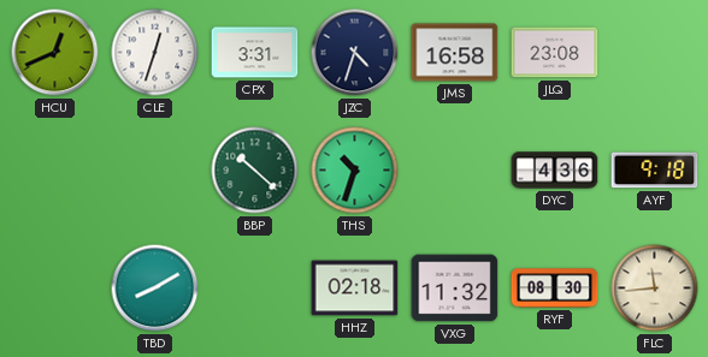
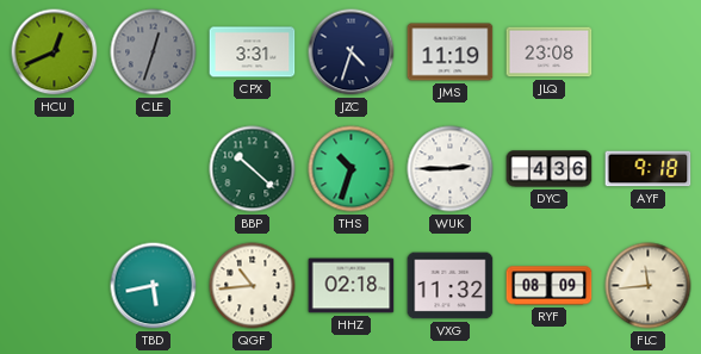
CLE dial: white -> grey
JMS: 16:58 -> 11:19
WUK: none -> 2:45
TBD: 8:10 -> 5:43
QGF: none -> 10:44
RYF: 08:30 -> 08:09
